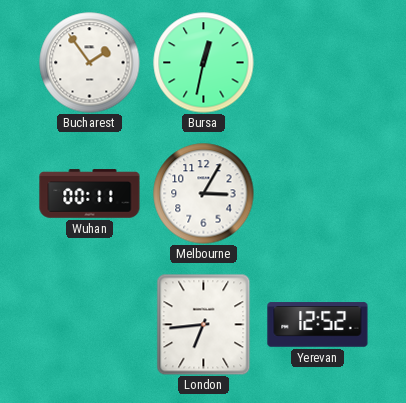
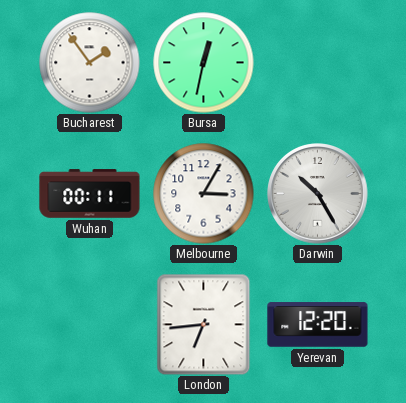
Darwin: none -> 10:25
Yerevan: 12:52 -> 12:20
